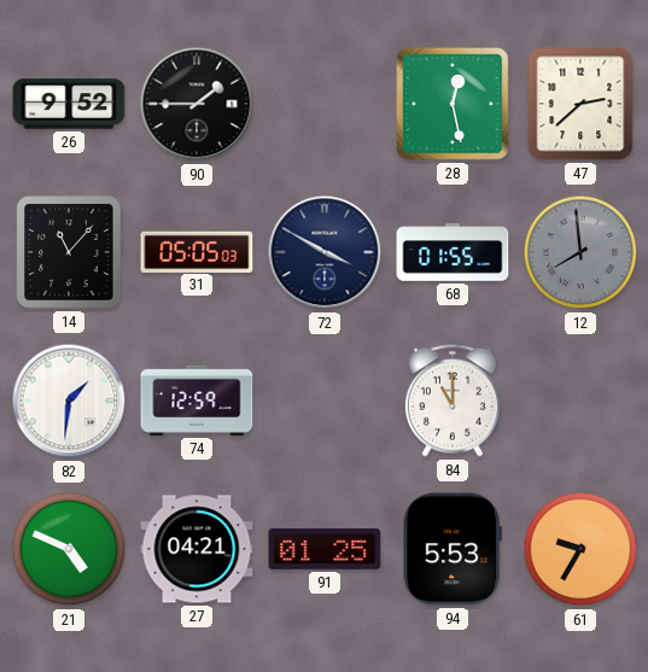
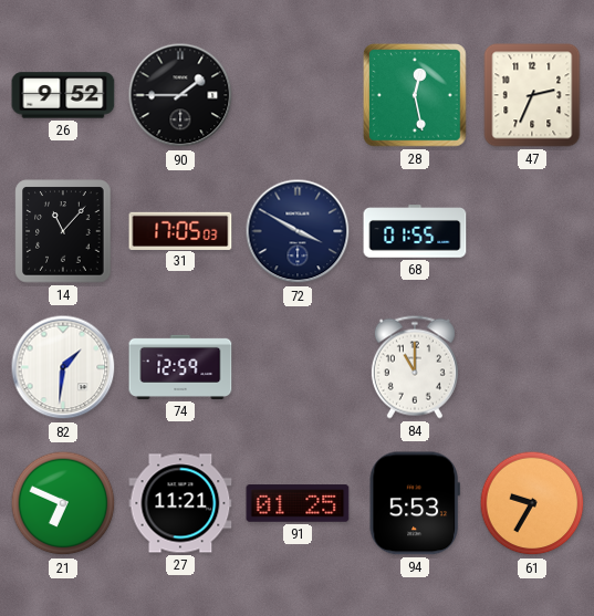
47: 2:38 -> 2:34
31: 05:05 -> 17:05
12: 7:59 -> none
21: 4:49 -> 6:49
27: 04:21 -> 11:21
